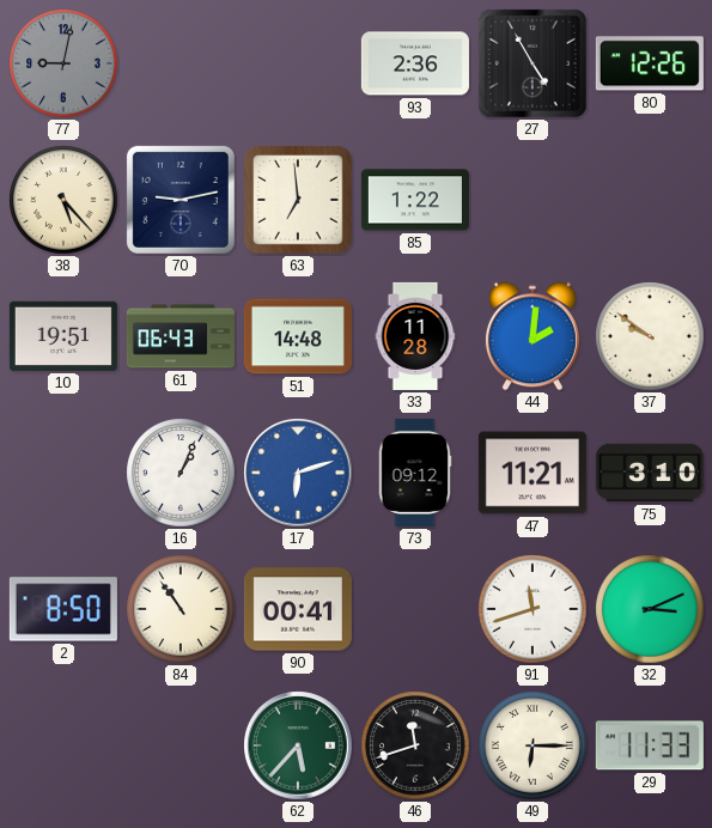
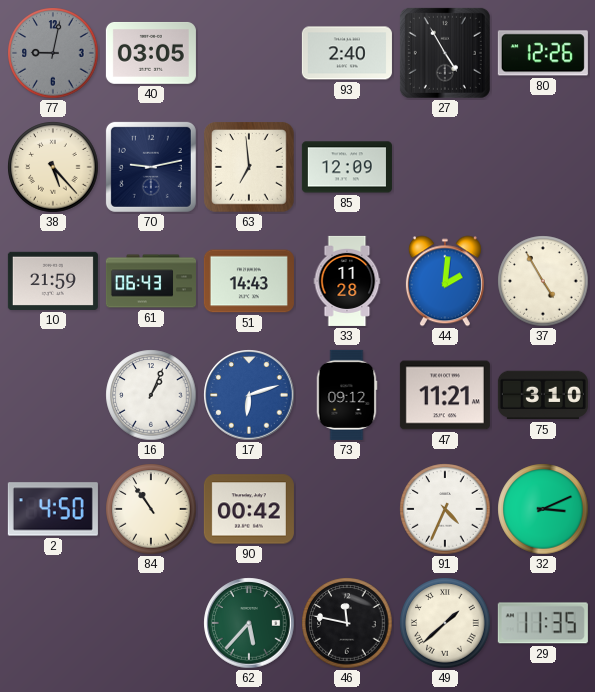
40: none -> 03:05
93: 2:36 -> 2:40
85: 1:22 -> 12:09
10: 19:51 -> 21:59
51: 14:48 -> 14:43
37: 9:51 -> 4:55
2: 8:50 -> 4:50
90: 00:41 -> 00:42
91: 11:42 -> 4:34
46: 11:42 -> 11:47
49: 6:15 -> 1:38
29: 11:33 -> 11:35
